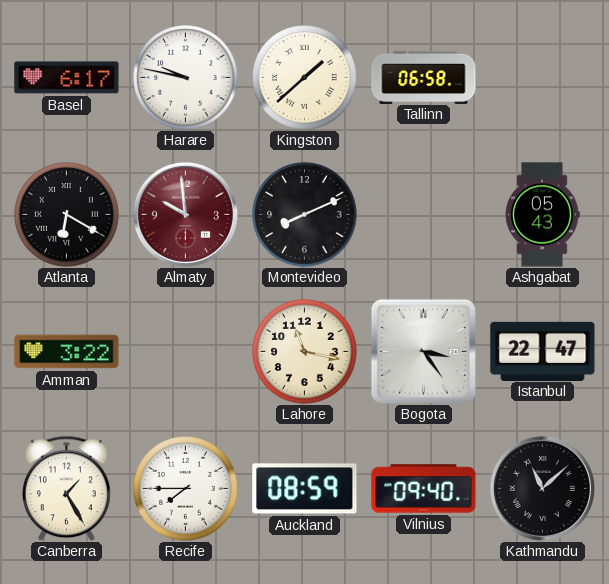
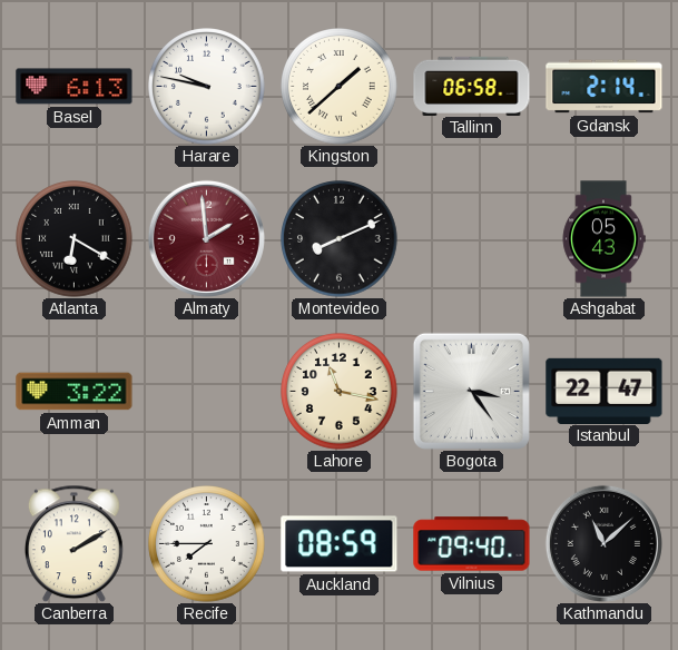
Basel: 6:17 -> 6:13
Gdansk: none -> 2:14
Almaty: 9:59 -> 1:59
Canberra: 1:25 -> 2:10
